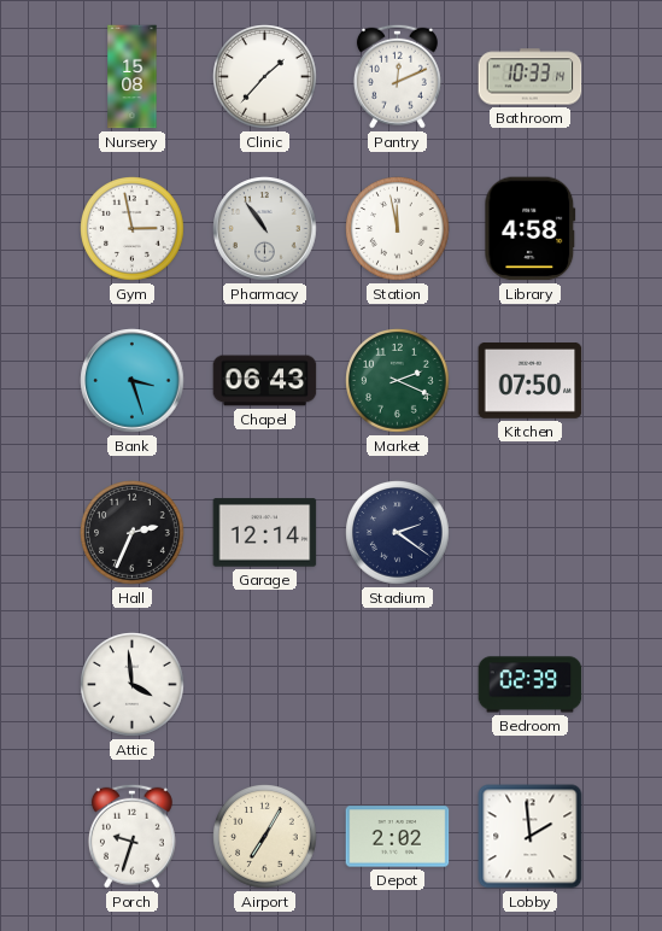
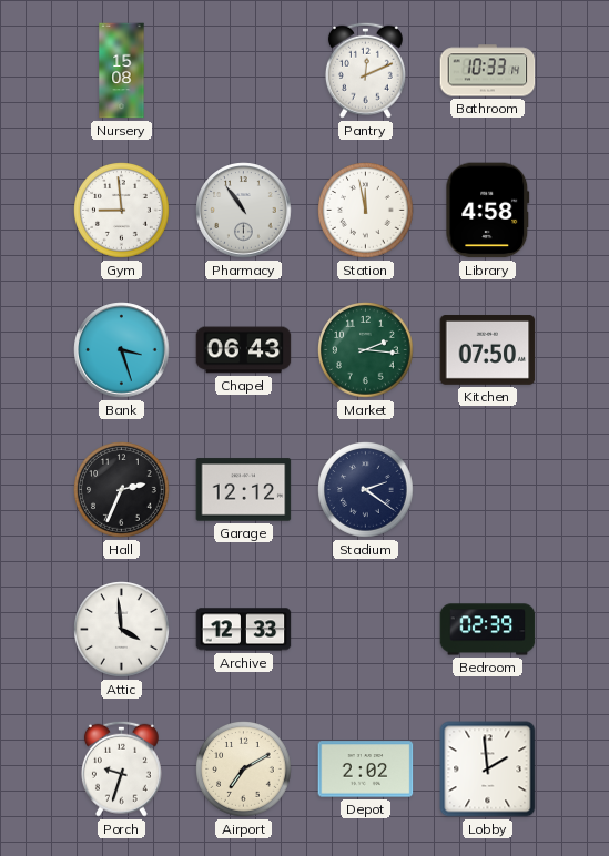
Clinic: 1:37 -> none
Gym: 2:58 -> 8:59
Market: 2:19 -> 2:16
Garage: 12:14 -> 12:12
Archive: none -> 12:33
Airport: 7:05 -> 7:10
